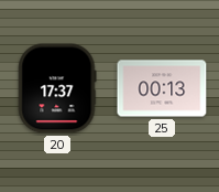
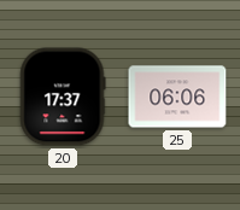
25: 00:13 -> 06:06
